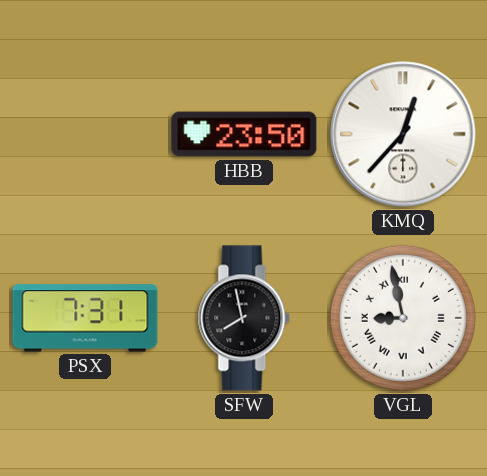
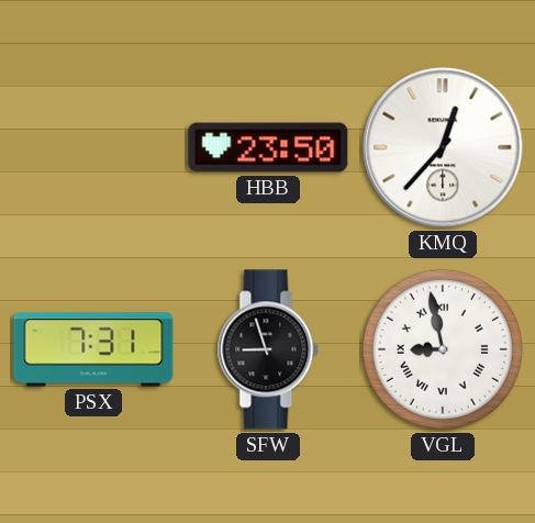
SFW: 7:58 -> 8:57
